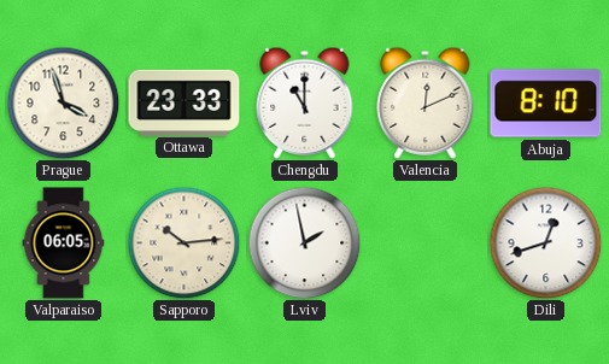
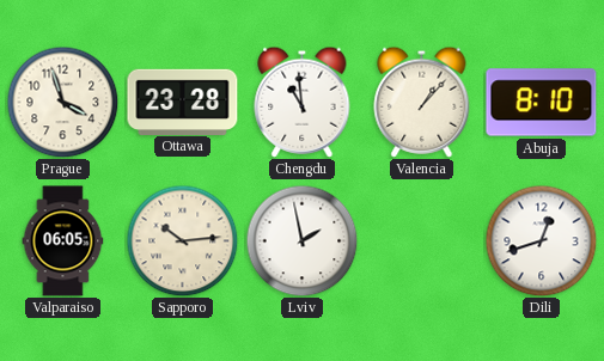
Ottawa: 23:33 -> 23:28
Chengdu: 11:00 -> 10:59
Valencia: 12:11 -> 1:07
